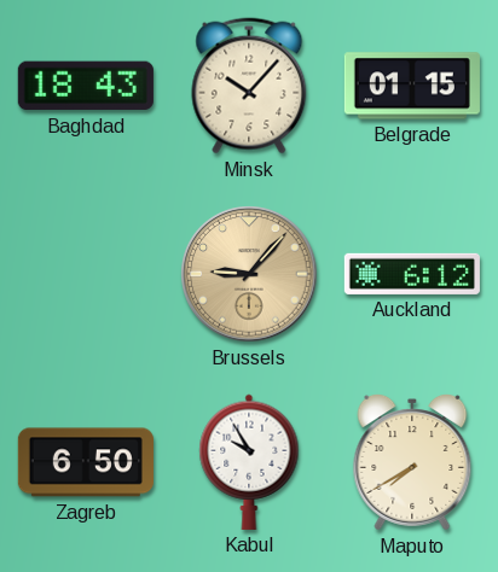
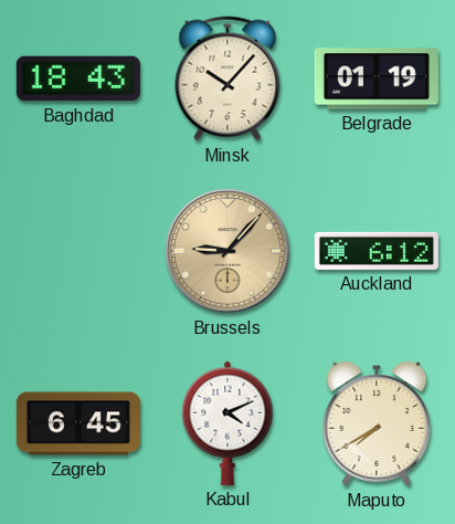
Belgrade: 01:15 -> 01:19
Zagreb: 6:50 -> 6:45
Kabul: 9:55 -> 4:11
